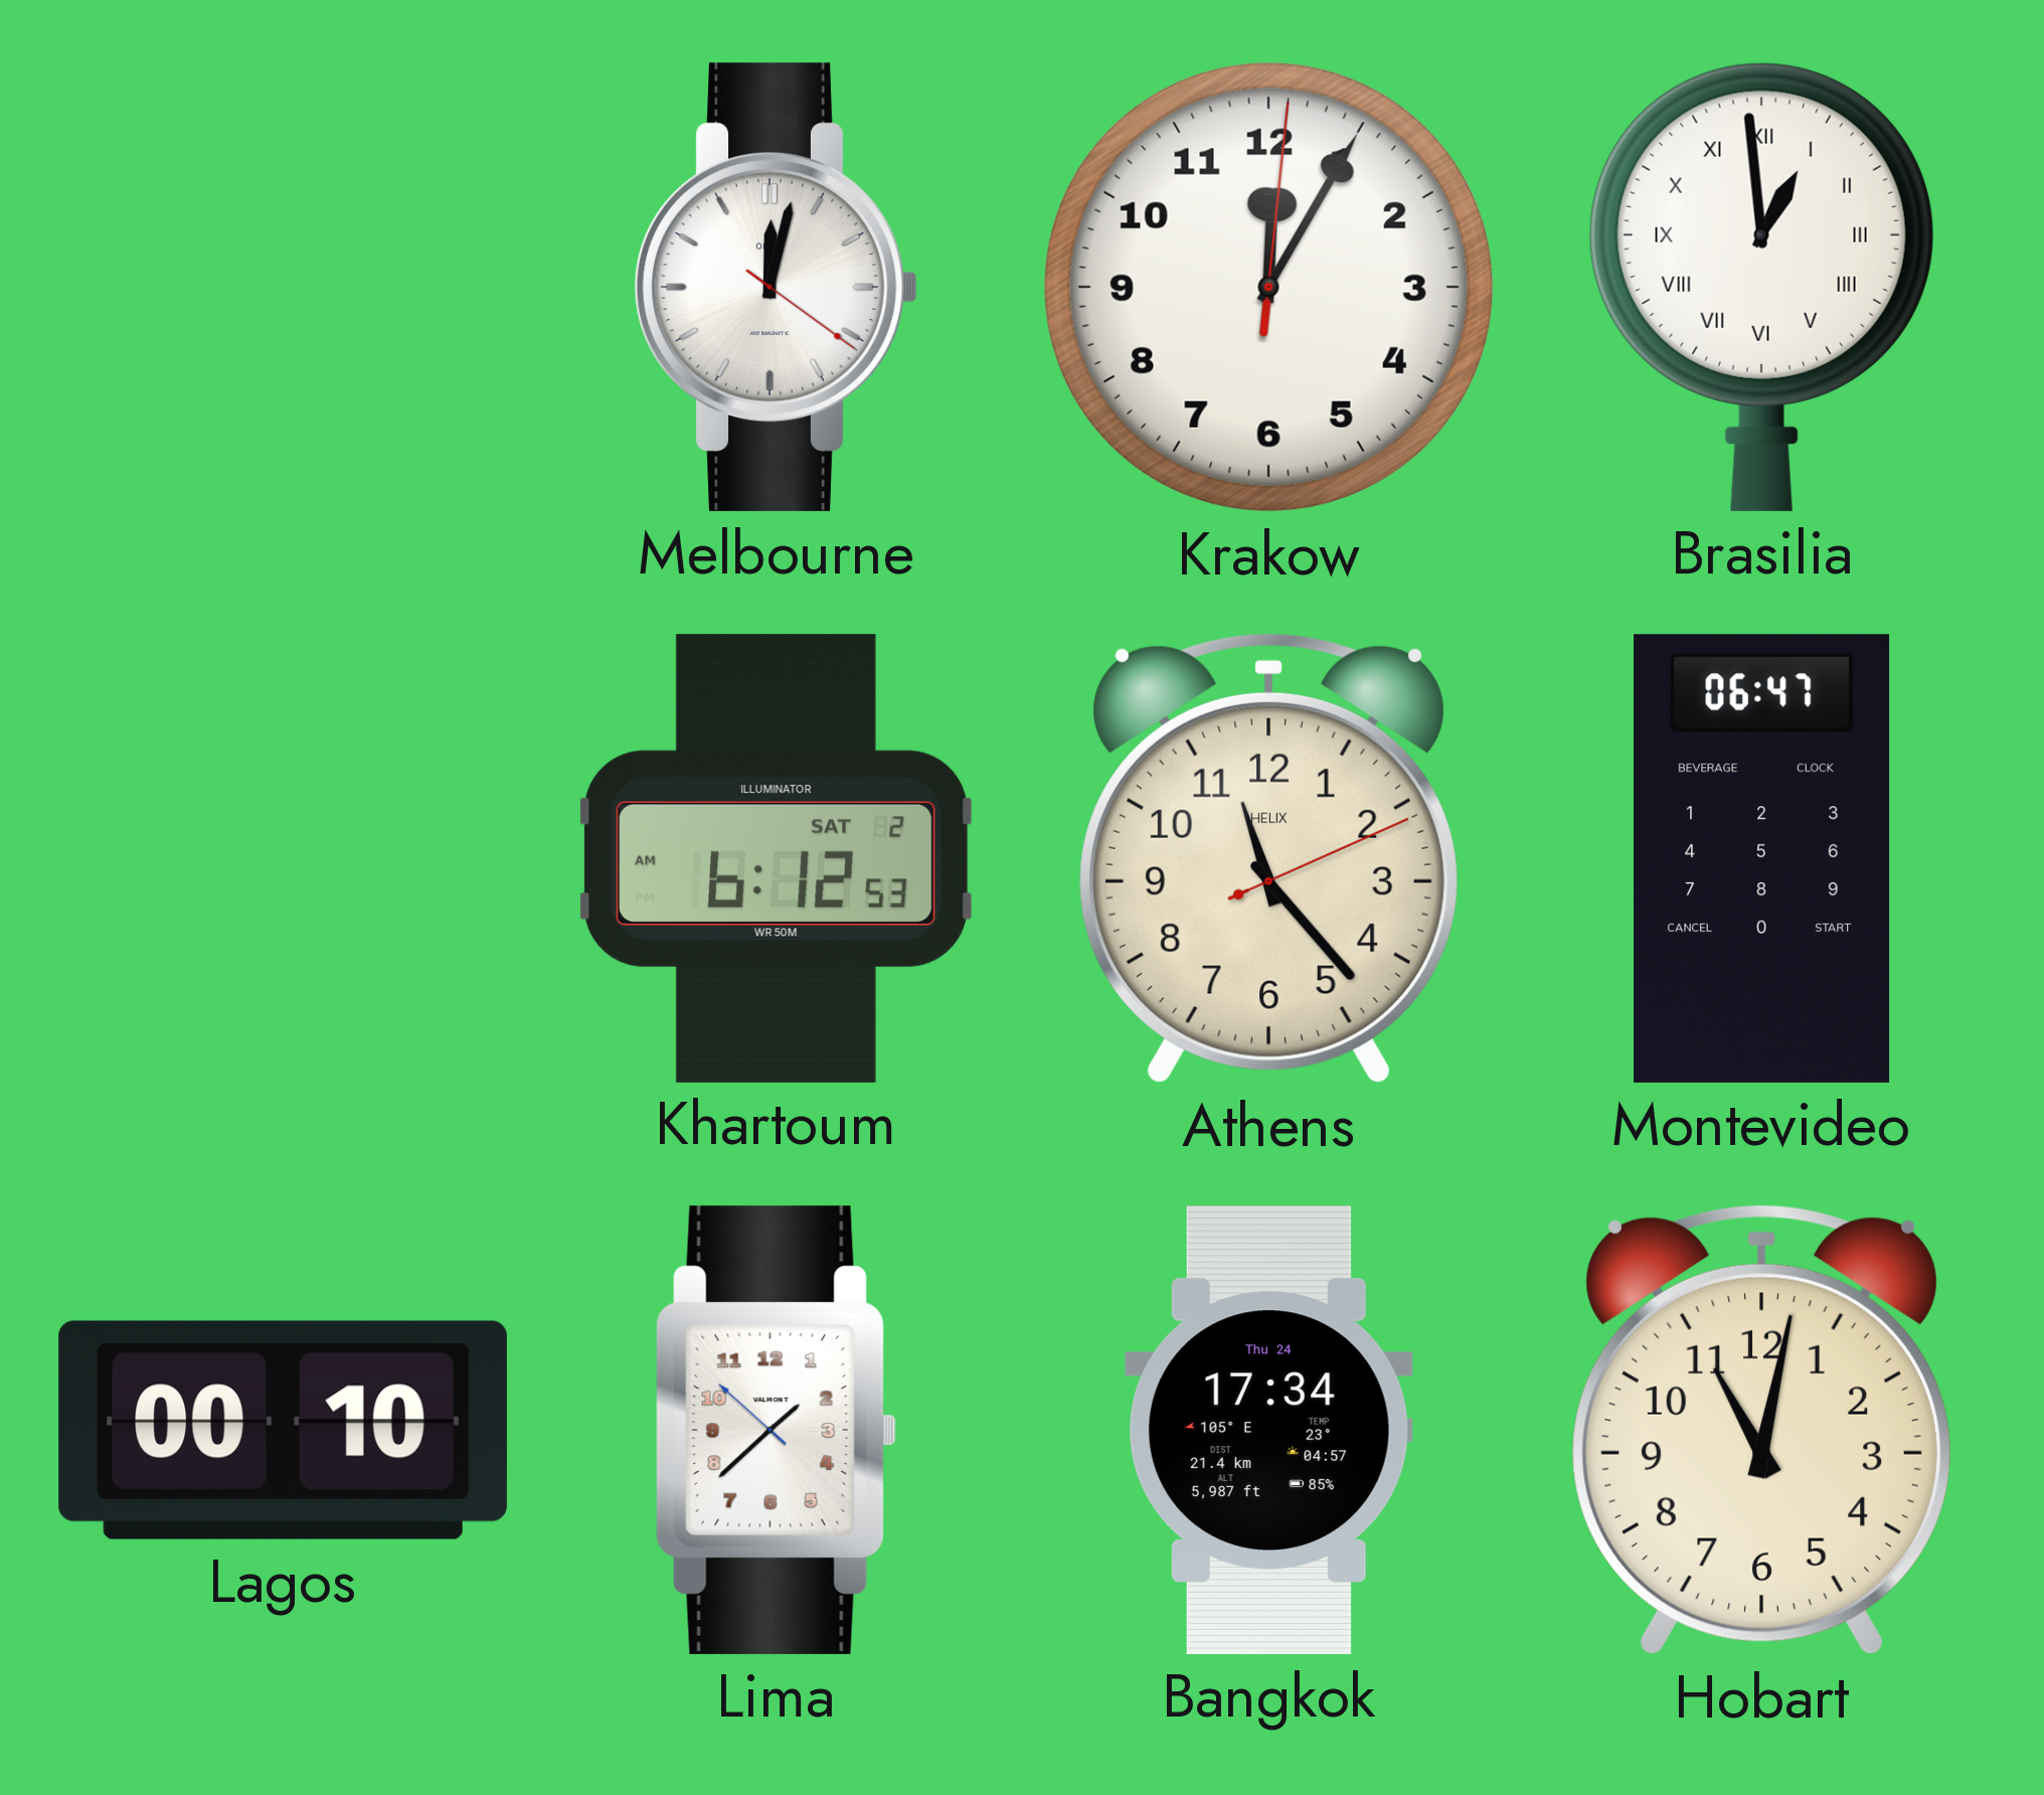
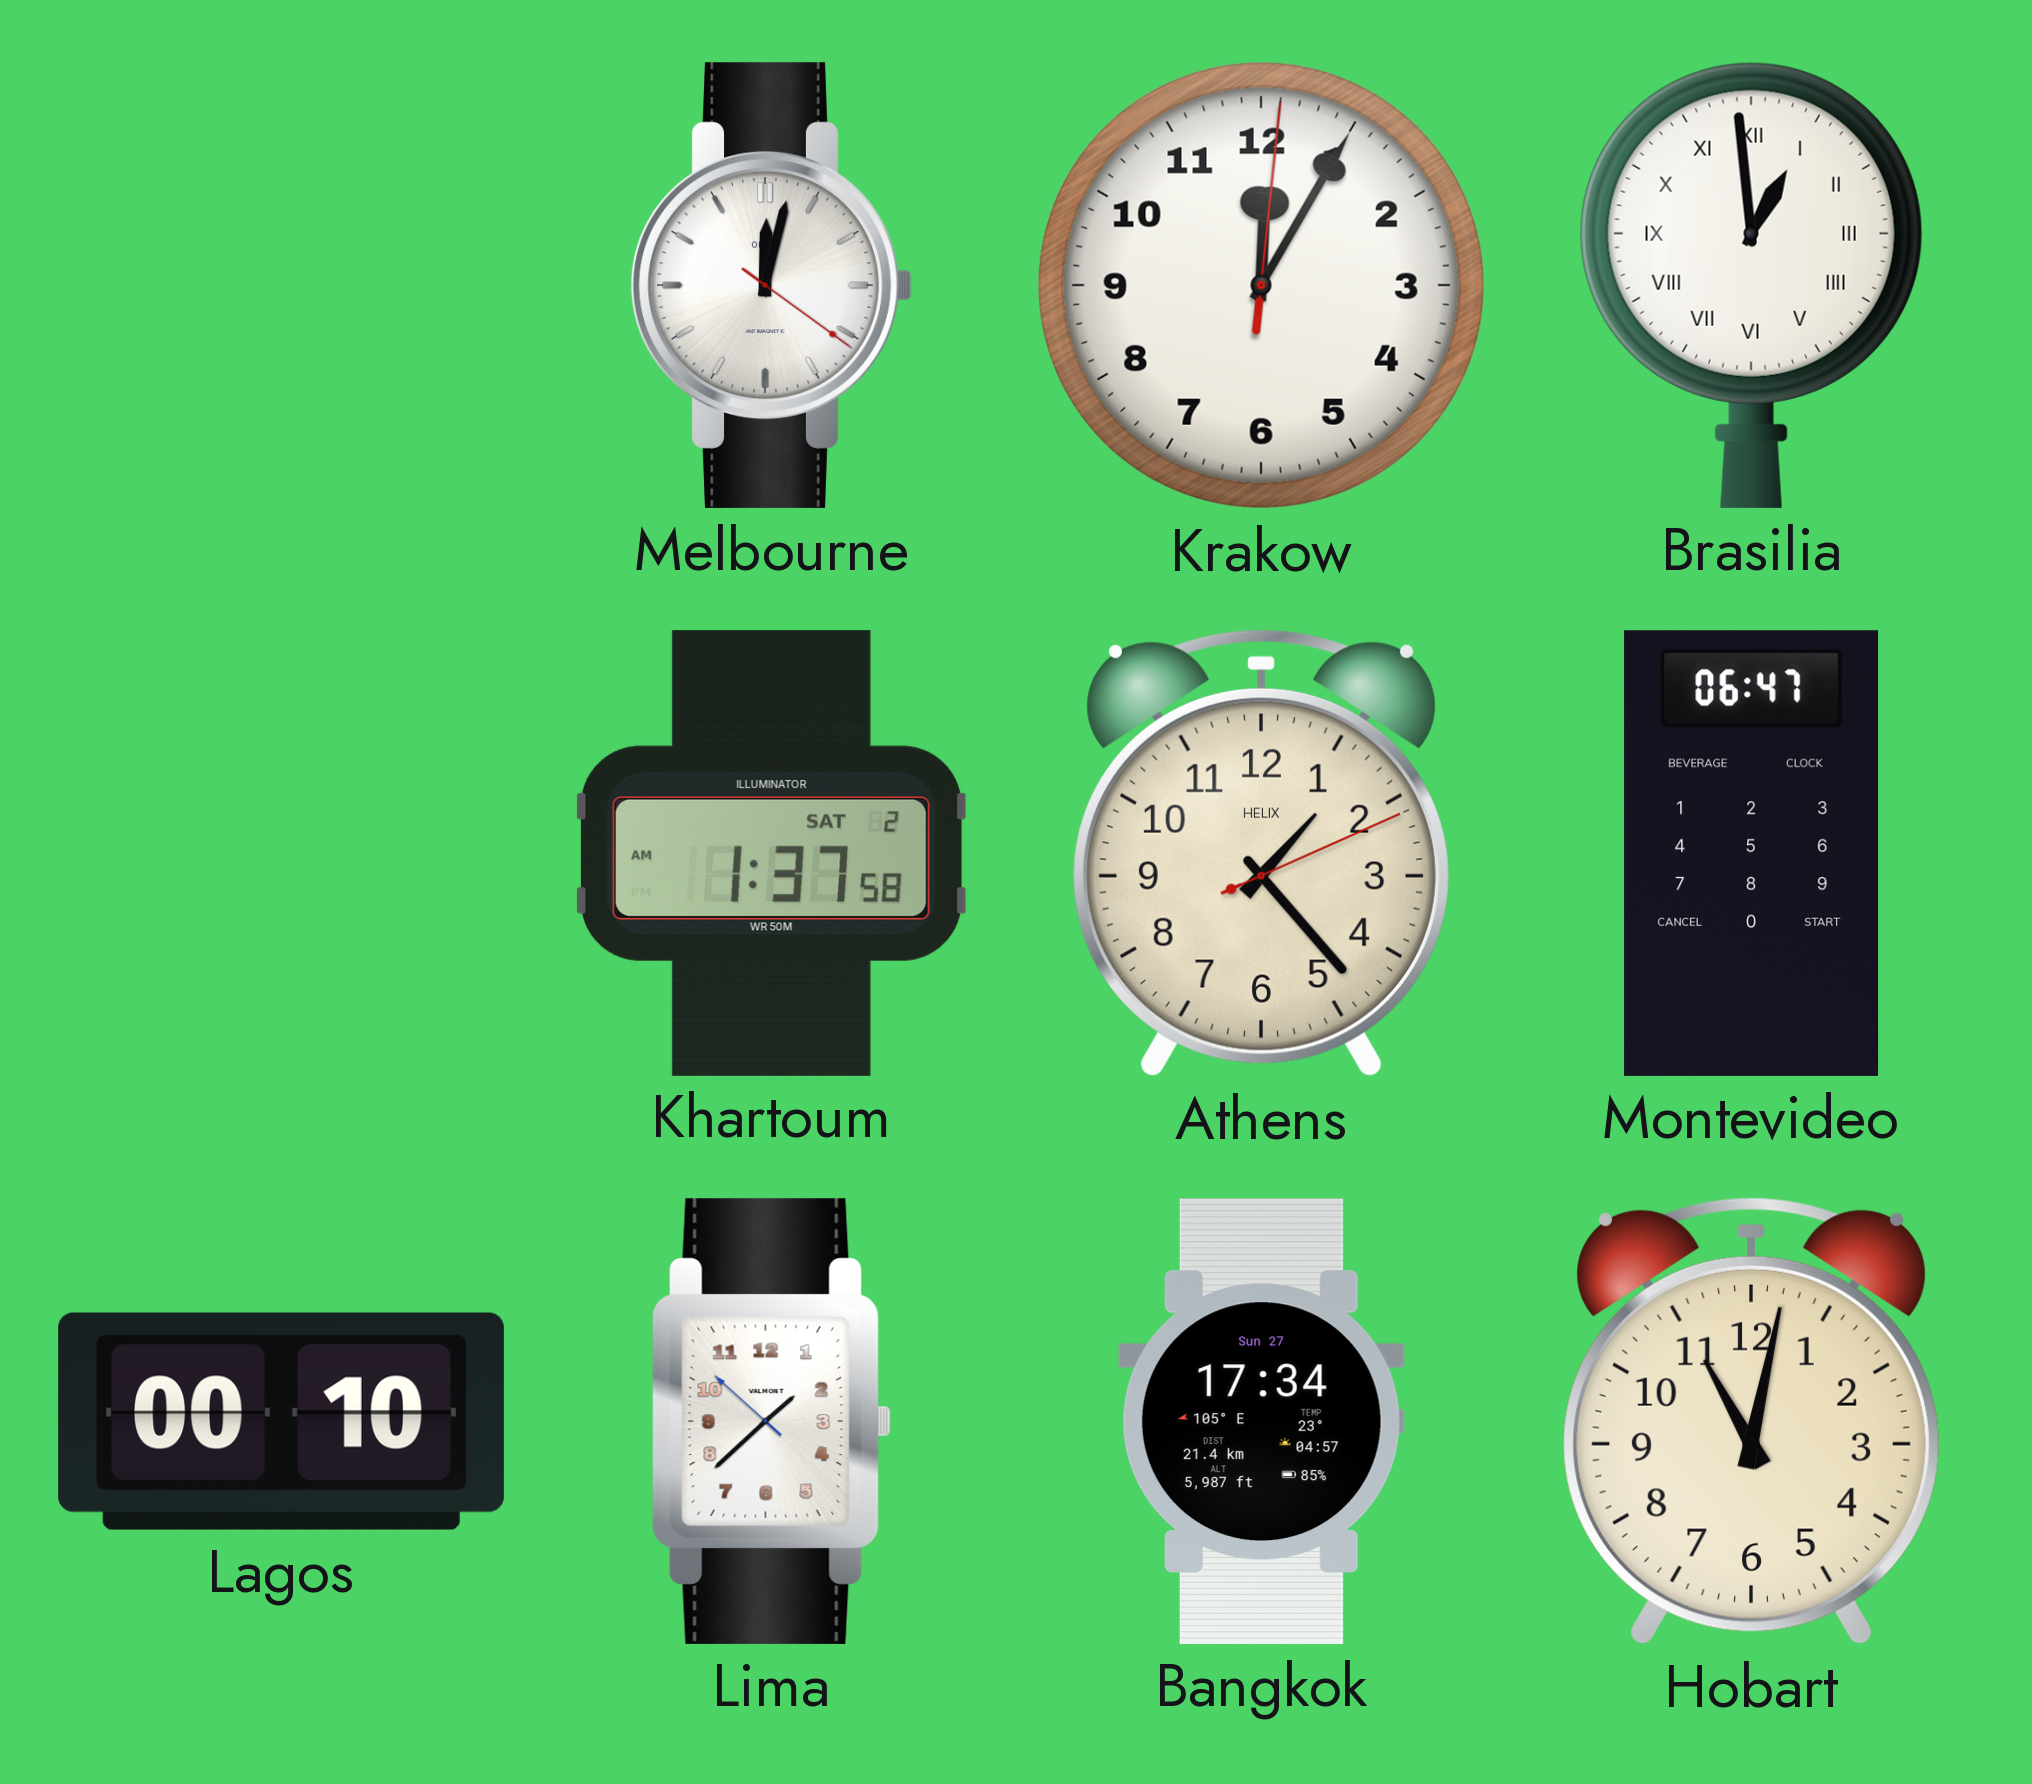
Khartoum: 6:12 -> 1:37
Athens: 11:23 -> 1:23
Bangkok date: Thu 24 -> Sun 27
